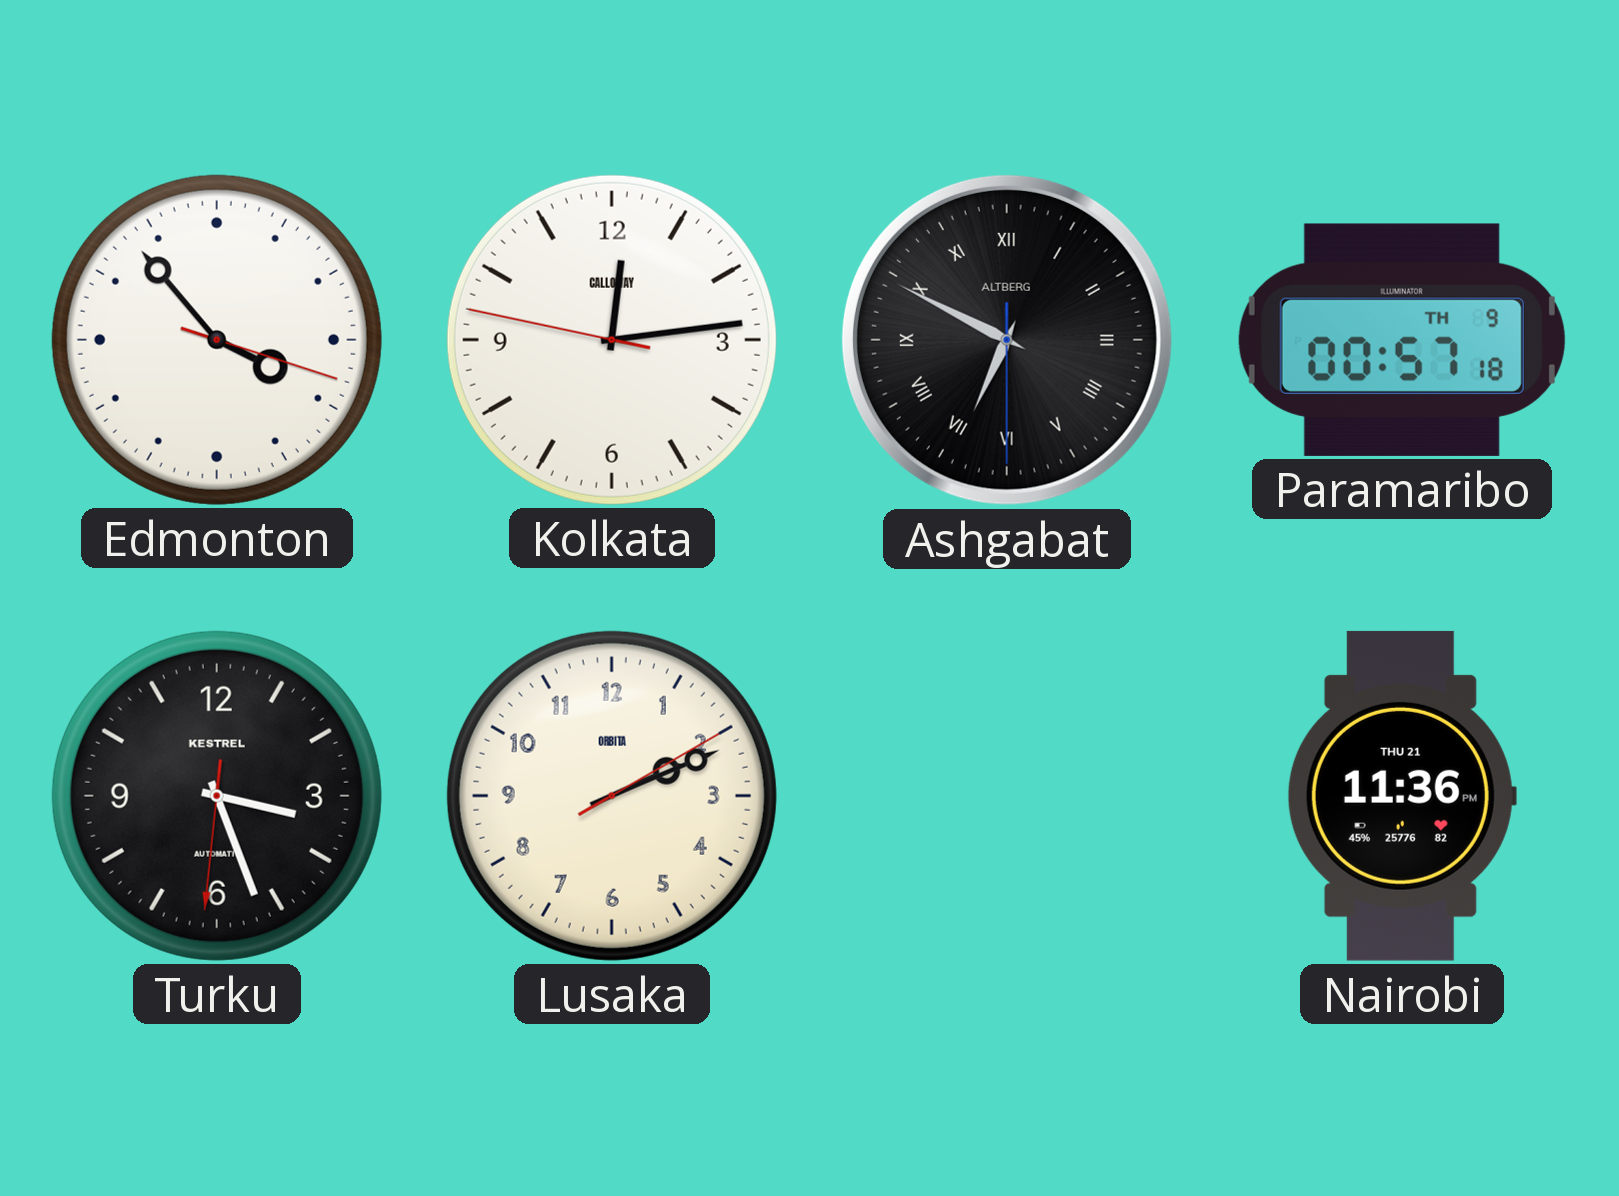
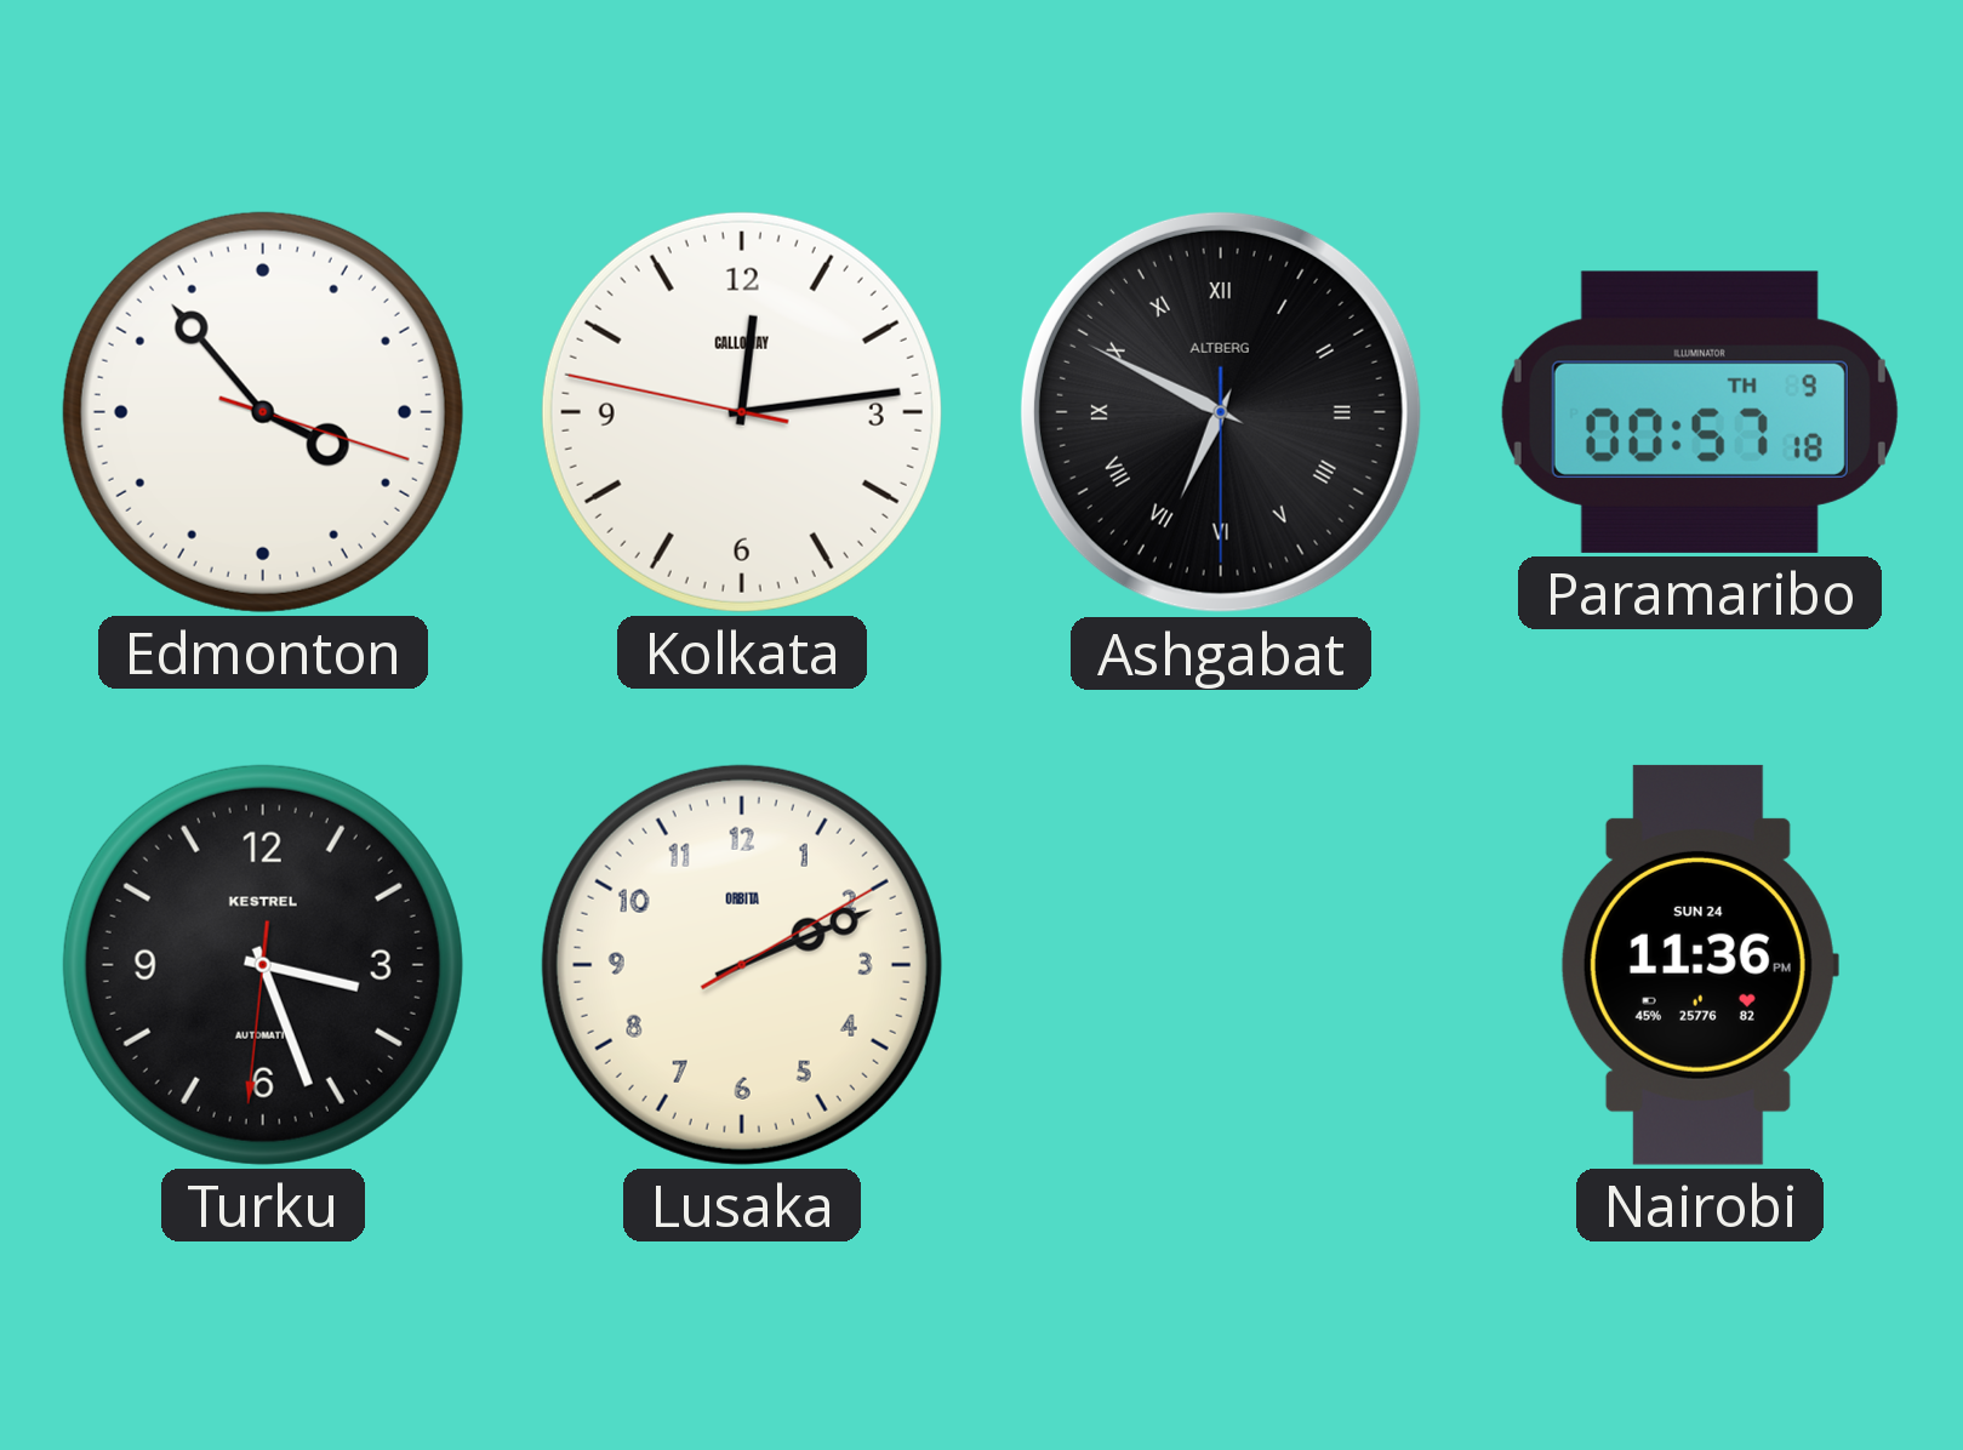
Nairobi date: THU 21 -> SUN 24
